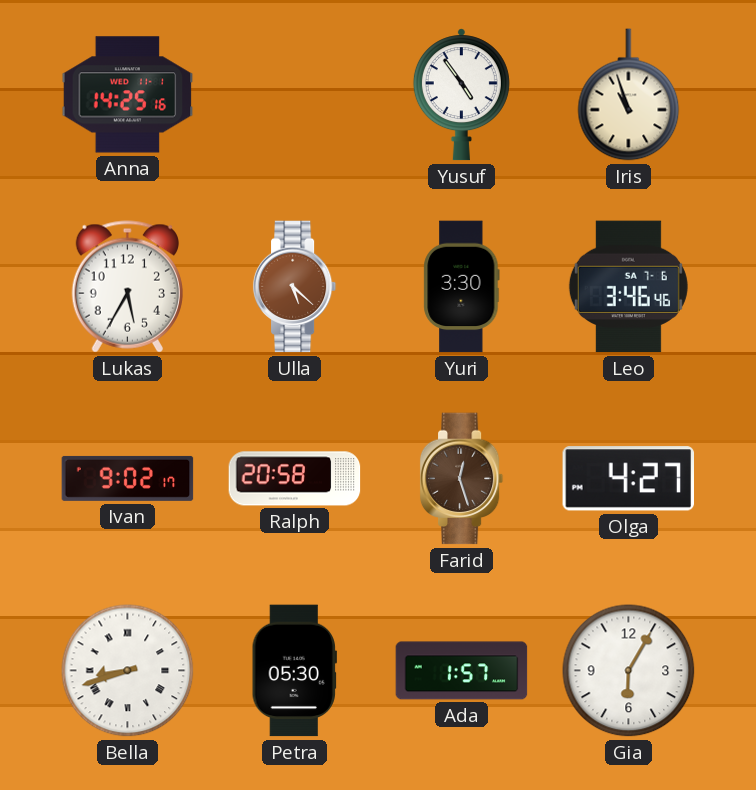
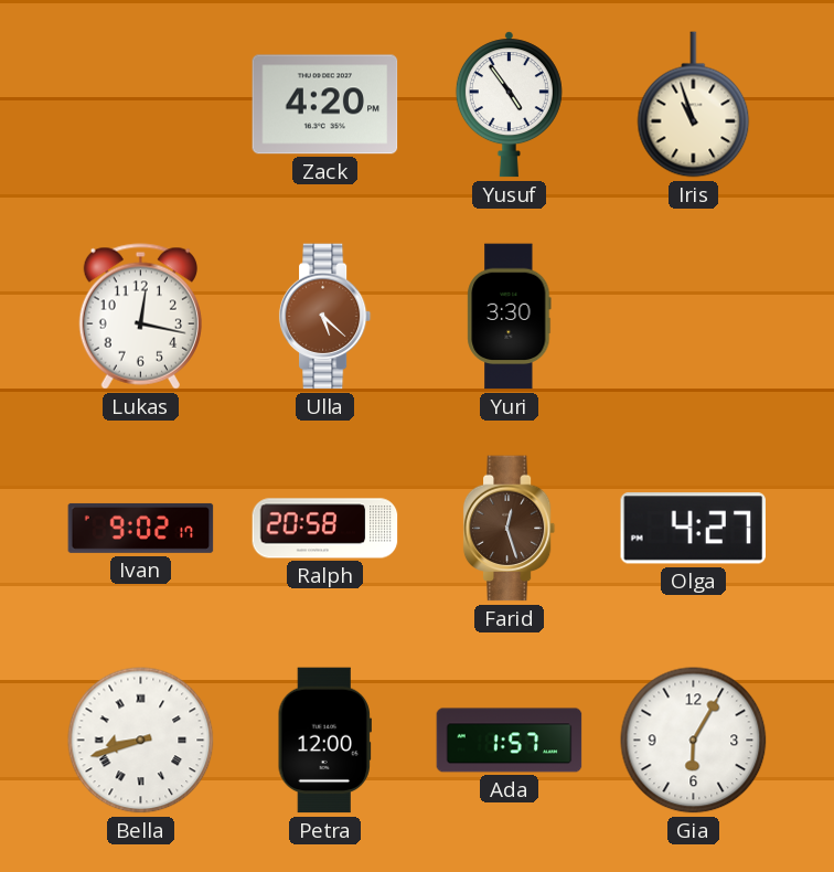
Anna: 14:25 -> none
Zack: none -> 4:20
Lukas: 5:35 -> 12:17
Leo: 3:46 -> none
Petra: 05:30 -> 12:00
